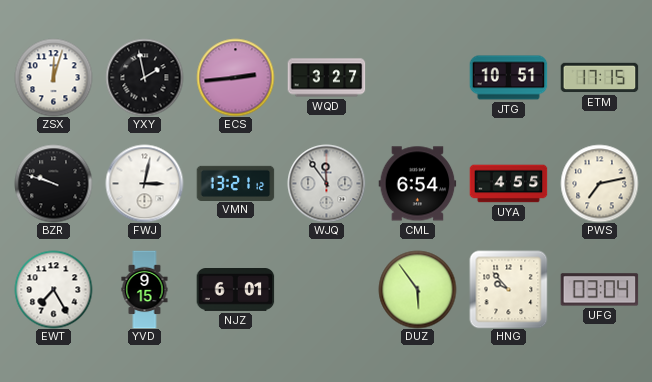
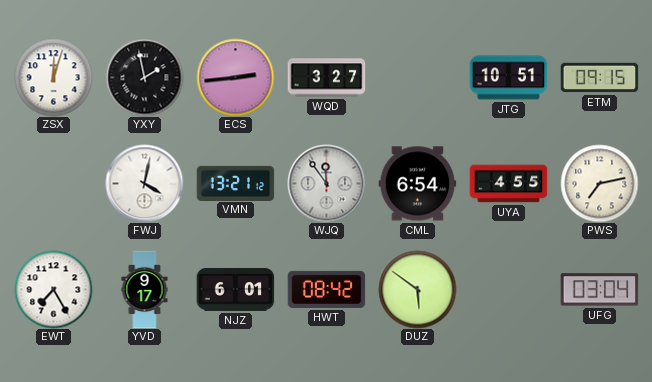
ETM: 17:15 -> 09:15
BZR: 9:48 -> none
FWJ: 3:02 -> 4:02
YVD: 9:15 -> 9:17
HWT: none -> 08:42
DUZ: 5:54 -> 5:51
HNG: 9:53 -> none
